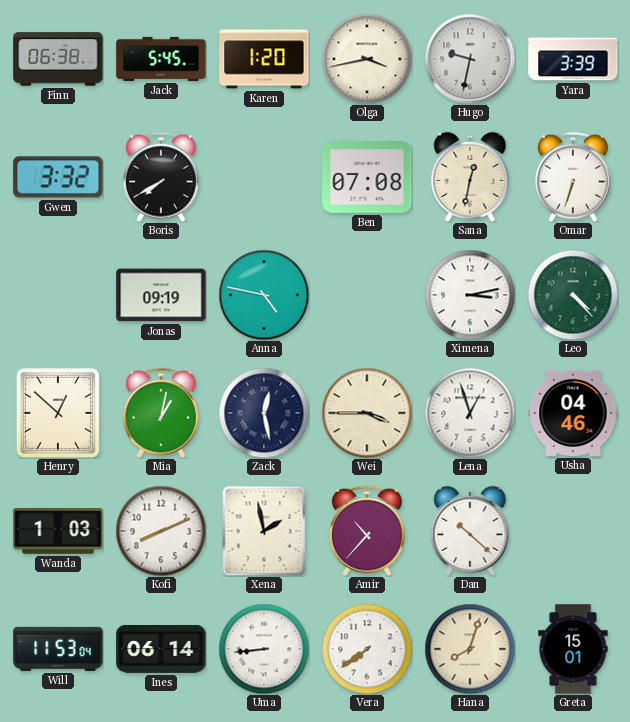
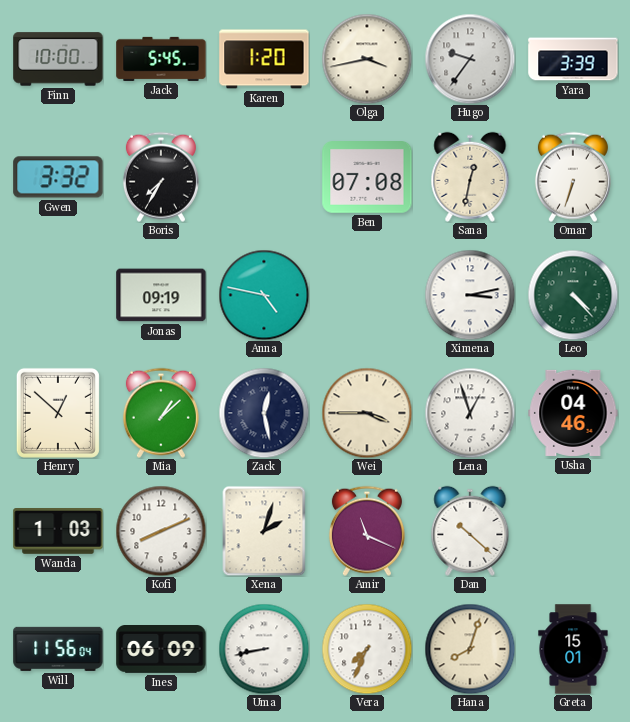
Finn: 06:38 -> 10:00
Hugo: 9:32 -> 9:36
Boris: 7:40 -> 7:35
Mia: 1:02 -> 1:08
Xena: 1:58 -> 2:03
Amir: 10:37 -> 11:19
Will: 11:53 -> 11:56
Ines: 06:14 -> 06:09
Uma: 8:44 -> 8:43
Vera: 7:39 -> 7:34
